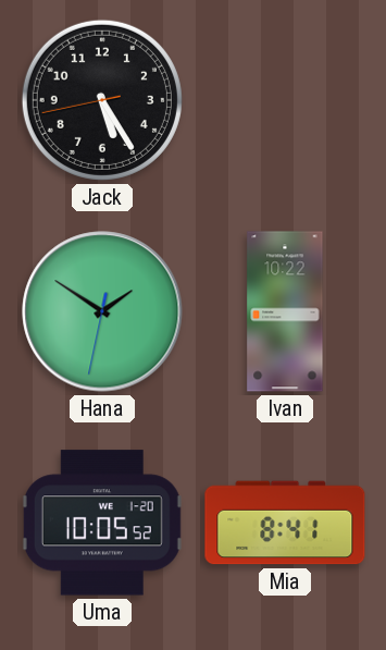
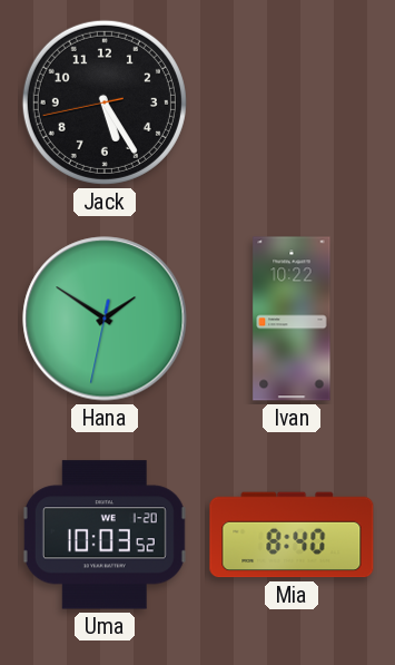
Uma: 10:05 -> 10:03
Mia: 8:41 -> 8:40
